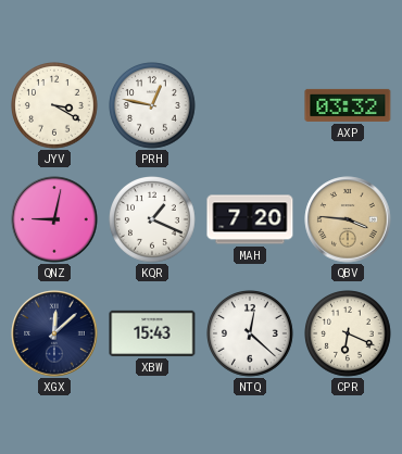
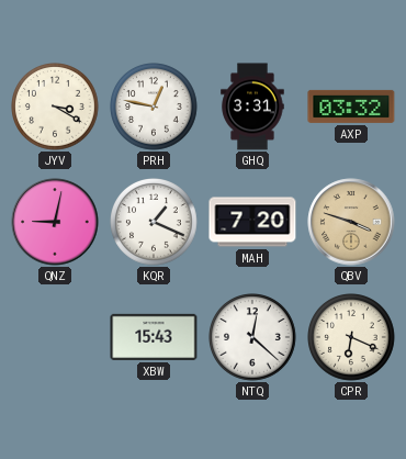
GHQ: none -> 3:31
QBV: 3:46 -> 3:48
XGX: 12:08 -> none
